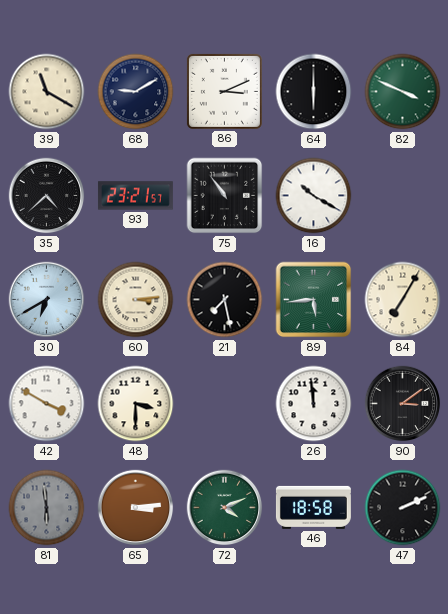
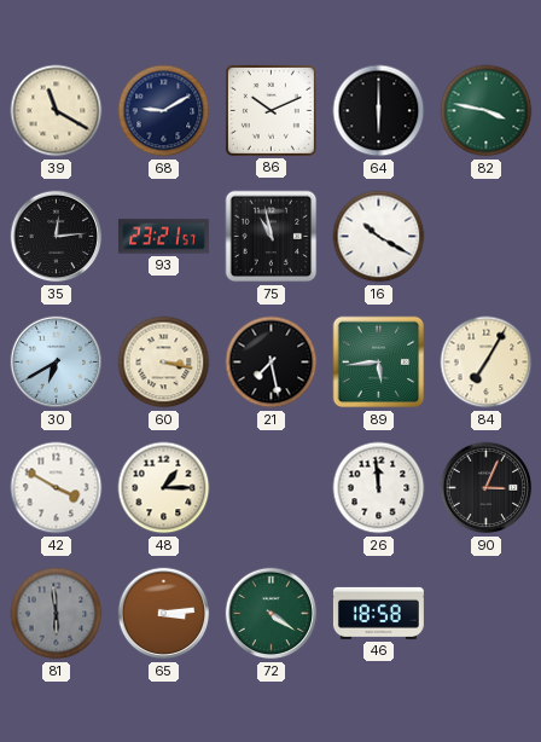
86: 3:11 -> 10:11
82: 3:49 -> 3:47
35: 4:38 -> 12:14
75: 10:54 -> 10:58
60: 3:14 -> 3:17
48: 3:30 -> 1:15
90: 3:09 -> 3:04
72: 4:11 -> 4:21
47: 2:11 -> none
